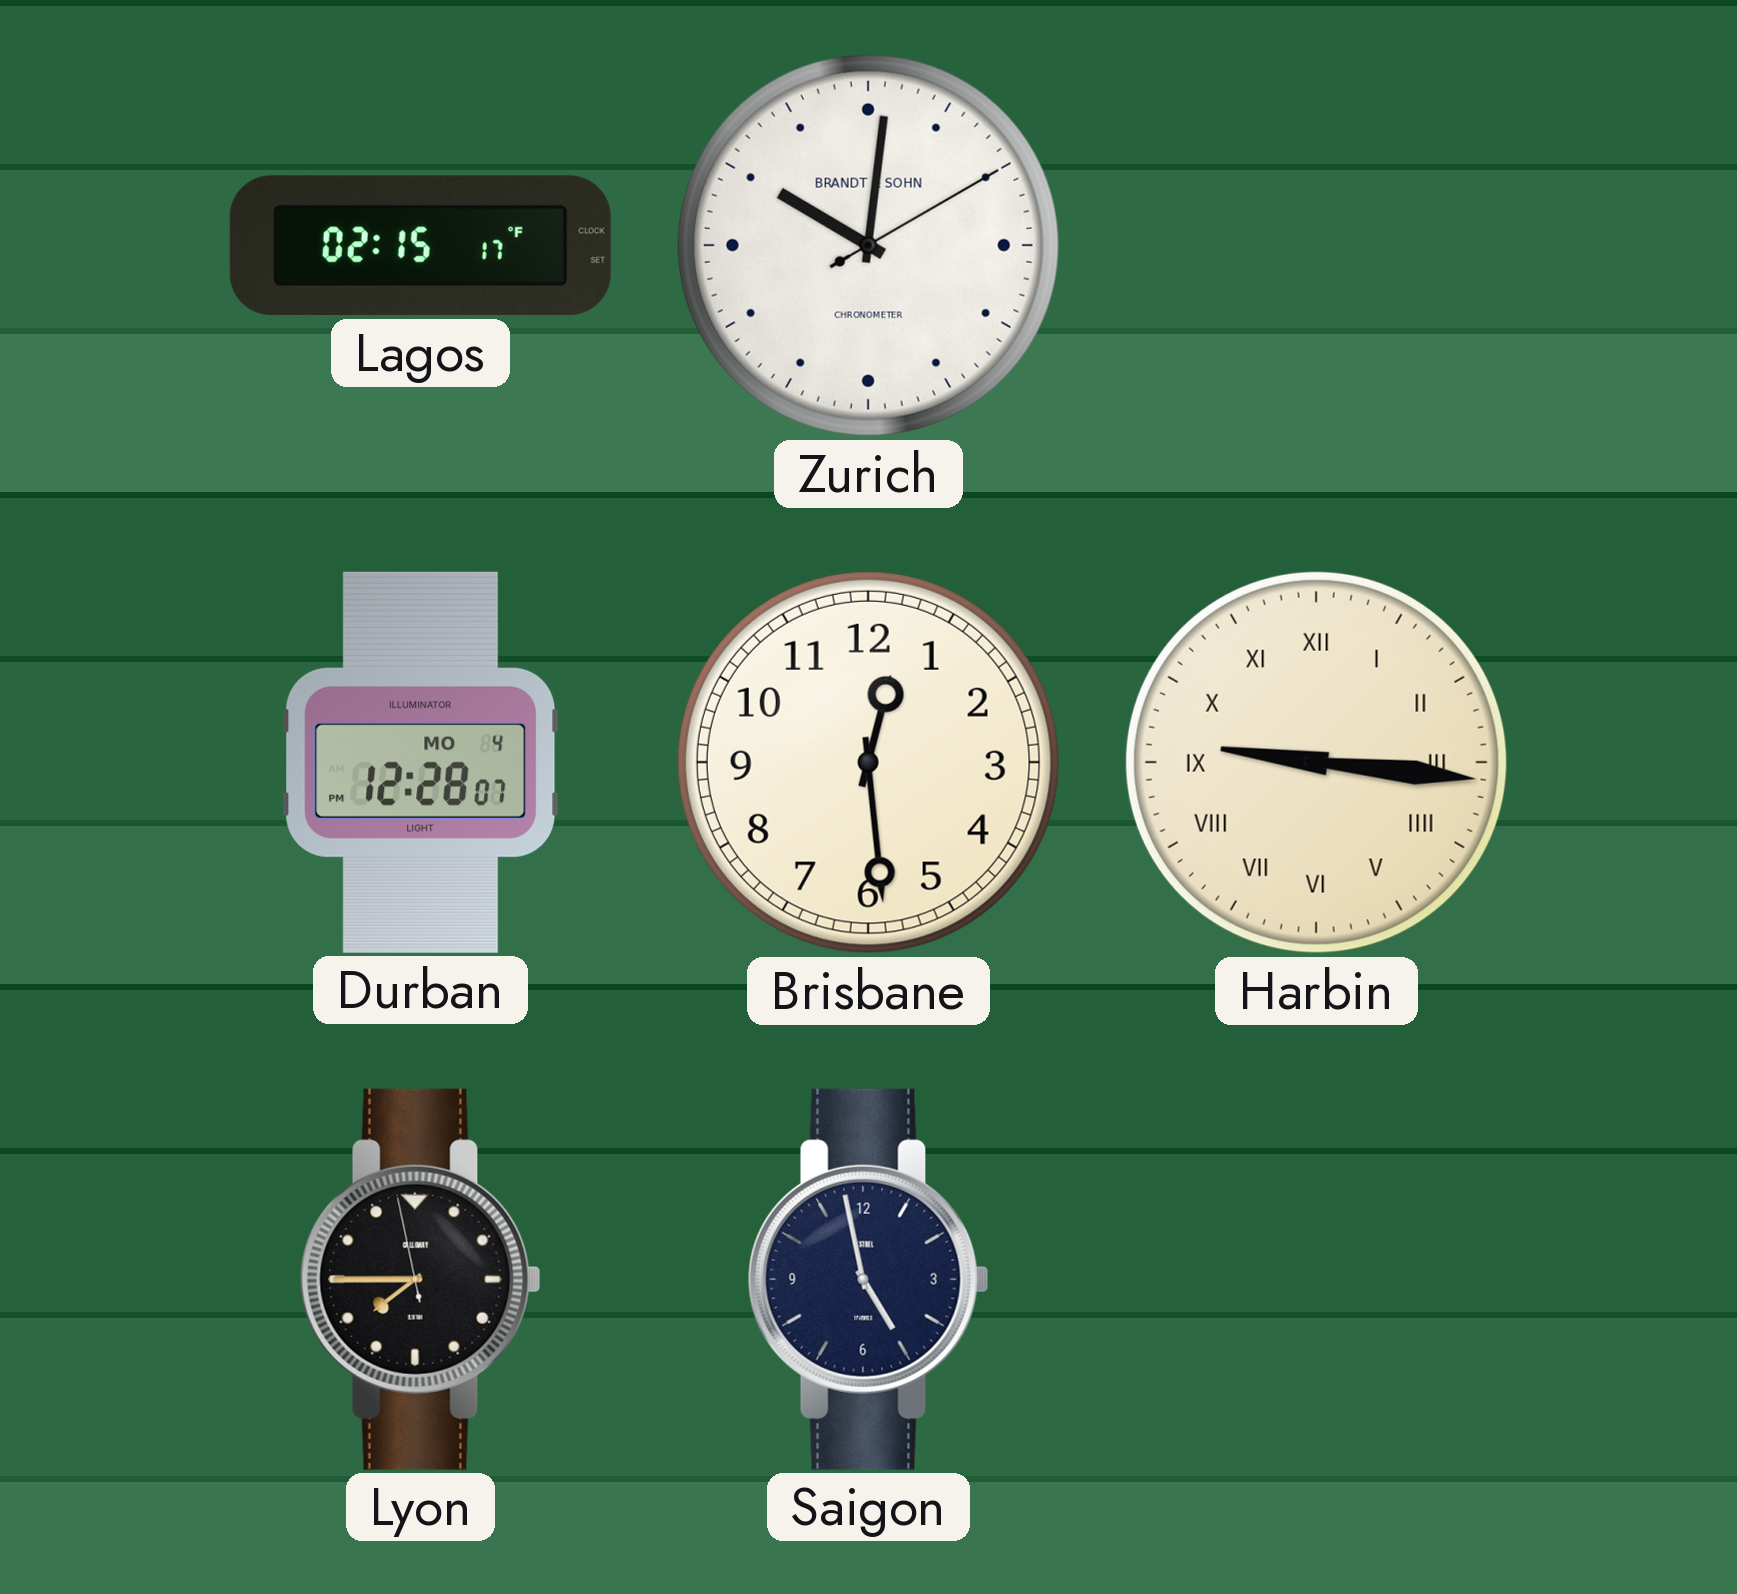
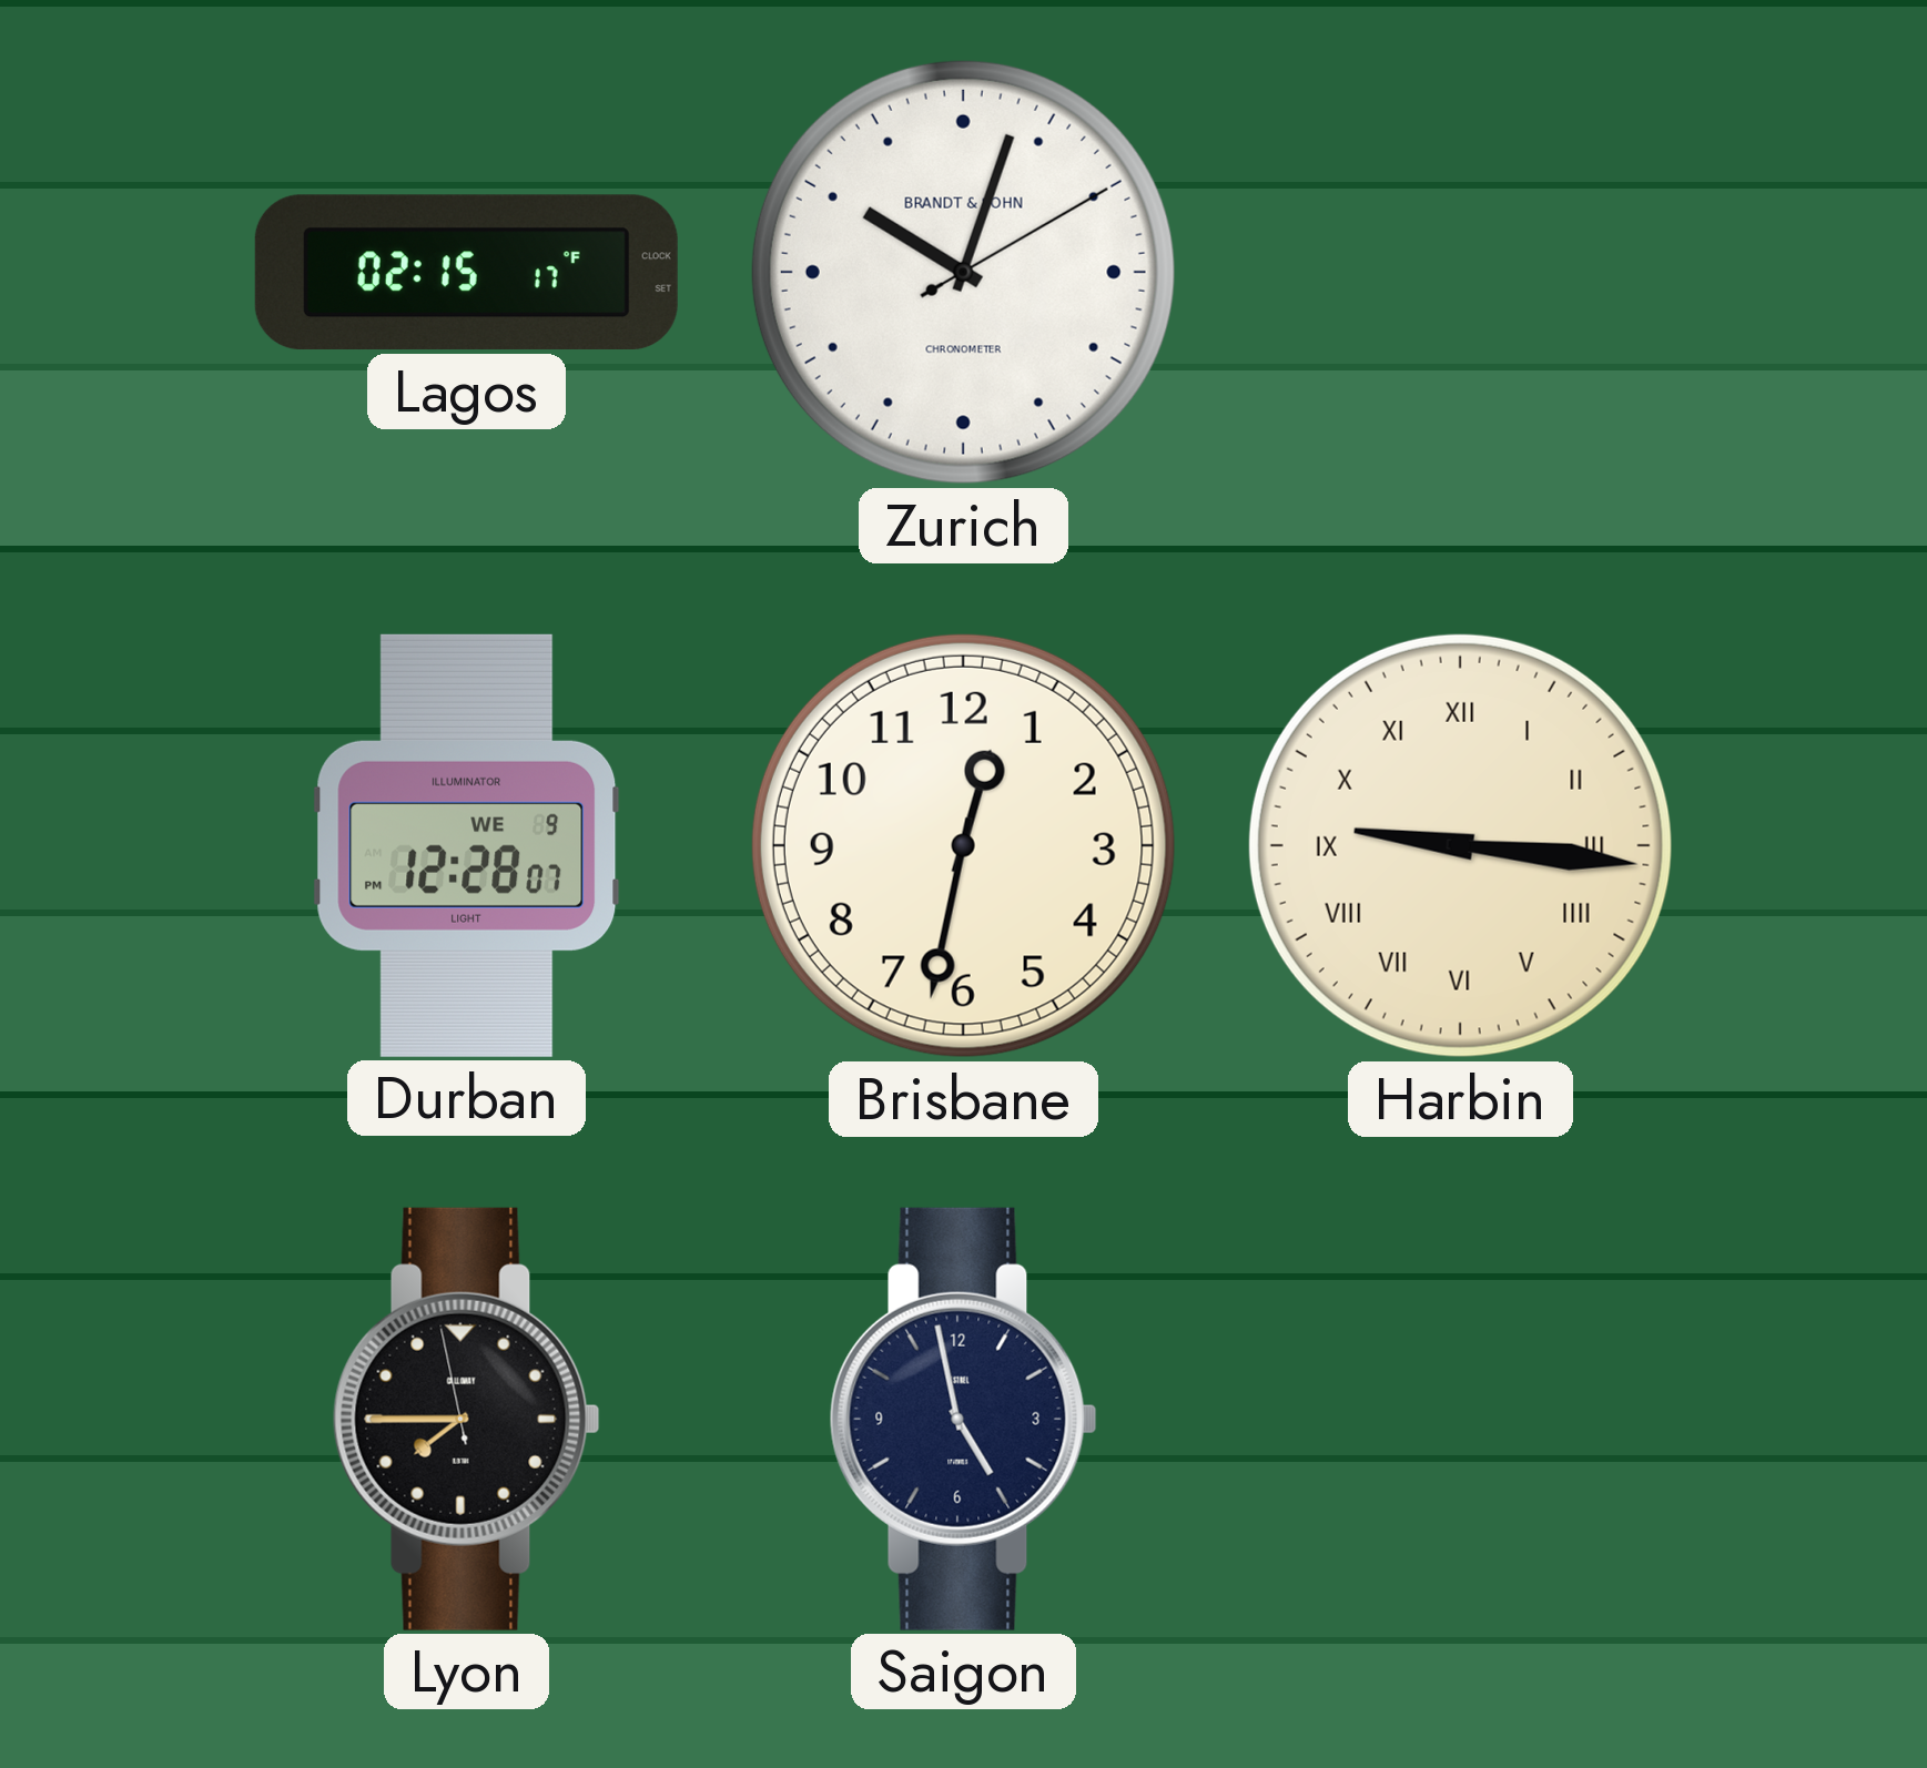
Zurich: 10:01 -> 10:03
Durban date: MO 4 -> WE 9
Brisbane: 12:29 -> 12:32
